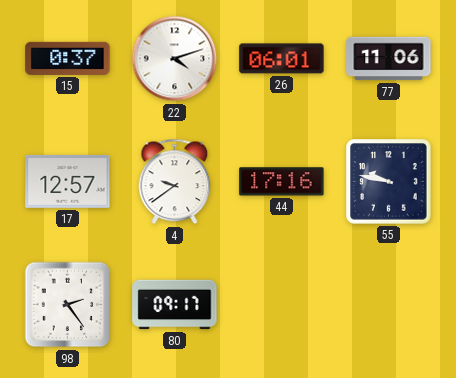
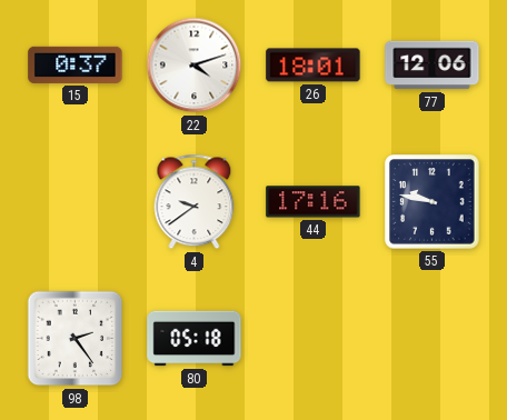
26: 06:01 -> 18:01
77: 11:06 -> 12:06
17: 12:57 -> none
80: 09:17 -> 05:18
